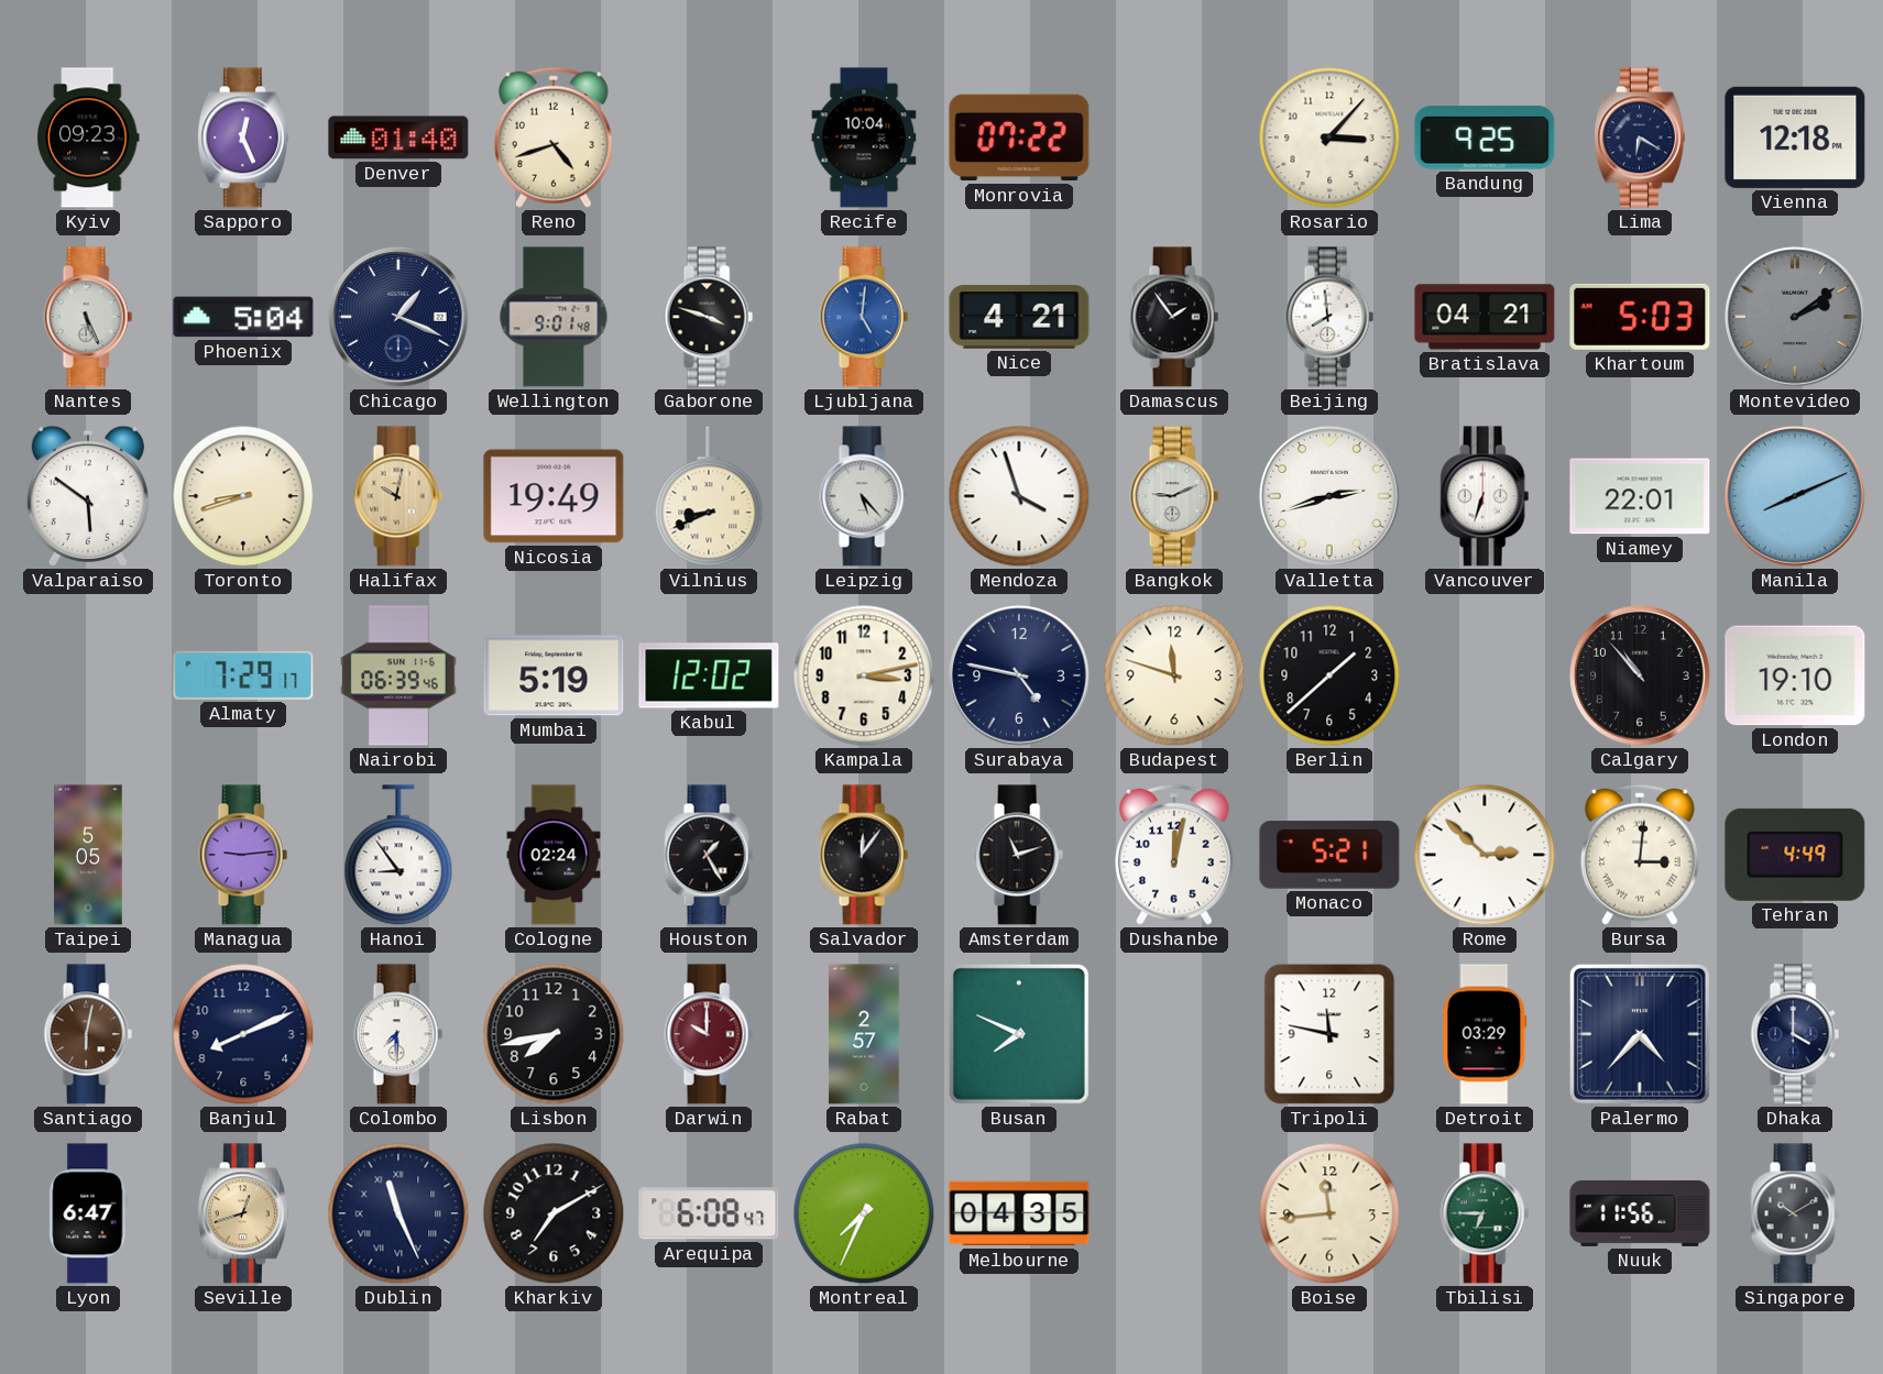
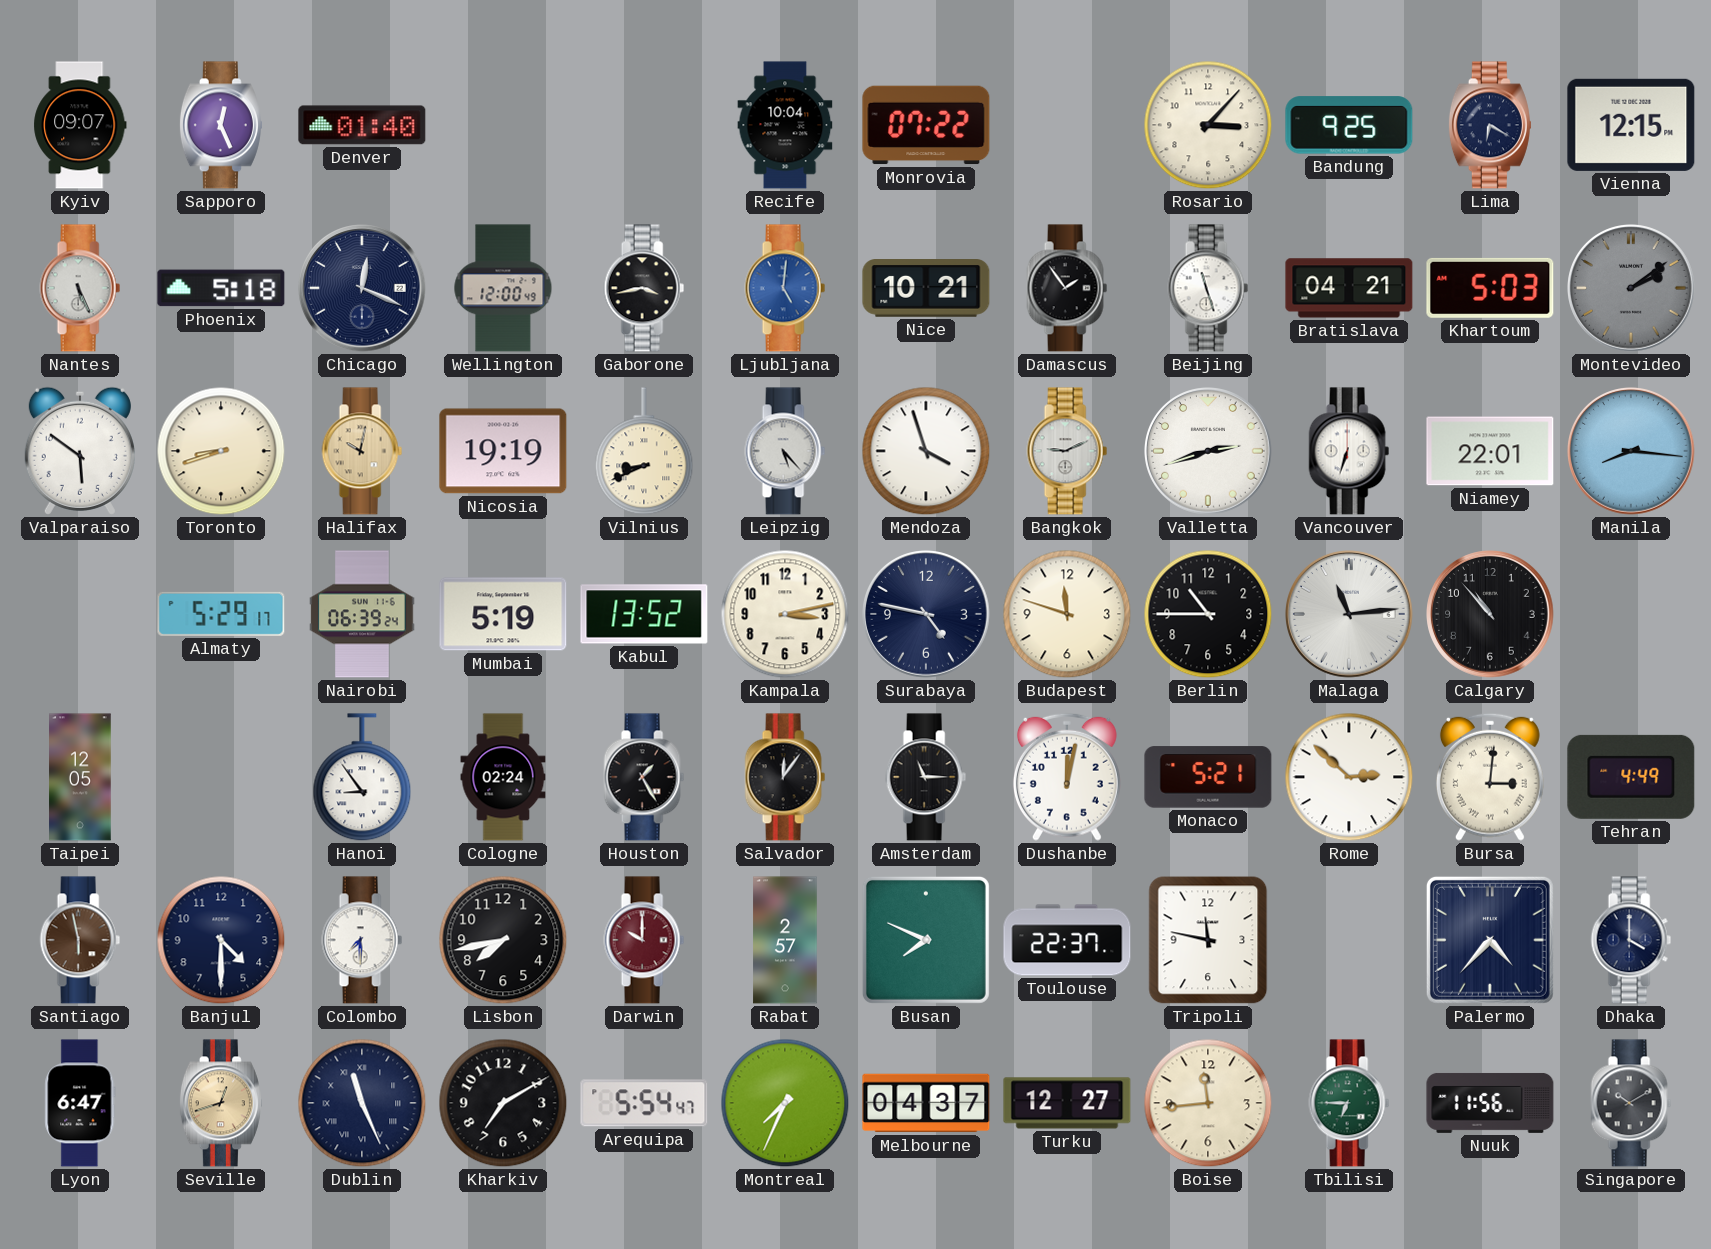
Kyiv: 09:23 -> 09:07
Reno: 4:42 -> none
Vienna: 12:18 -> 12:15
Phoenix: 5:04 -> 5:18
Chicago: 1:19 -> 12:19
Wellington: 9:01 -> 12:00
Gaborone: 3:48 -> 3:43
Nice: 4:21 -> 10:21
Beijing: 7:59 -> 11:27
Nicosia: 19:49 -> 19:19
Manila: 8:11 -> 8:16
Almaty: 7:29 -> 5:29
Nairobi: 06:39:46 -> 06:39:24
Kabul: 12:02 -> 13:52
Berlin: 1:38 -> 10:45
Malaga: none -> 11:14
London: 19:10 -> none
Taipei: 5:05 -> 12:05
Managua: 9:14 -> none
Amsterdam: 11:12 -> 11:15
Santiago: 6:02 -> 5:58
Banjul: 8:11 -> 4:30
Toulouse: none -> 22:37
Detroit: 03:29 -> none
Arequipa: 6:08 -> 5:54
Melbourne: 04:35 -> 04:37
Turku: none -> 12:27
